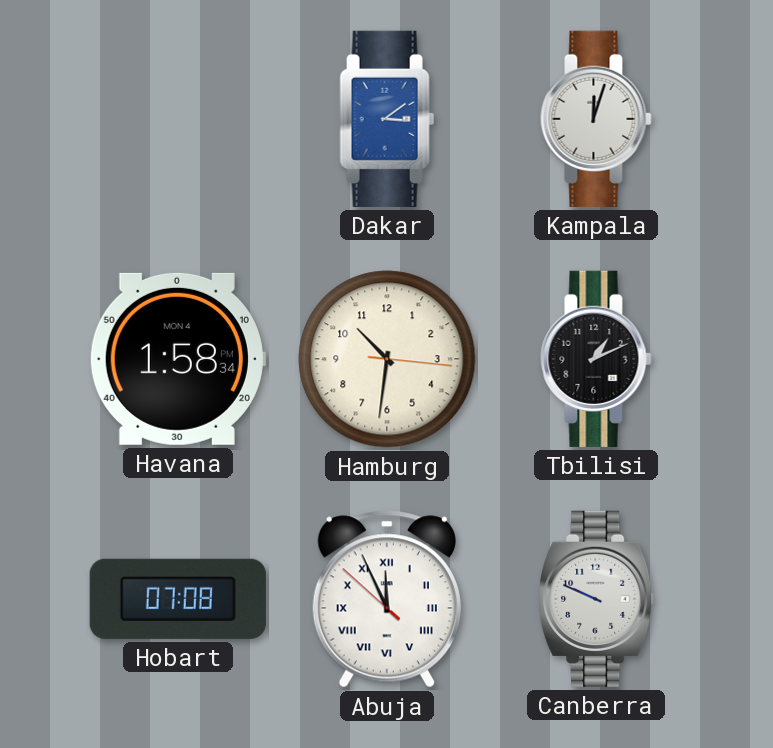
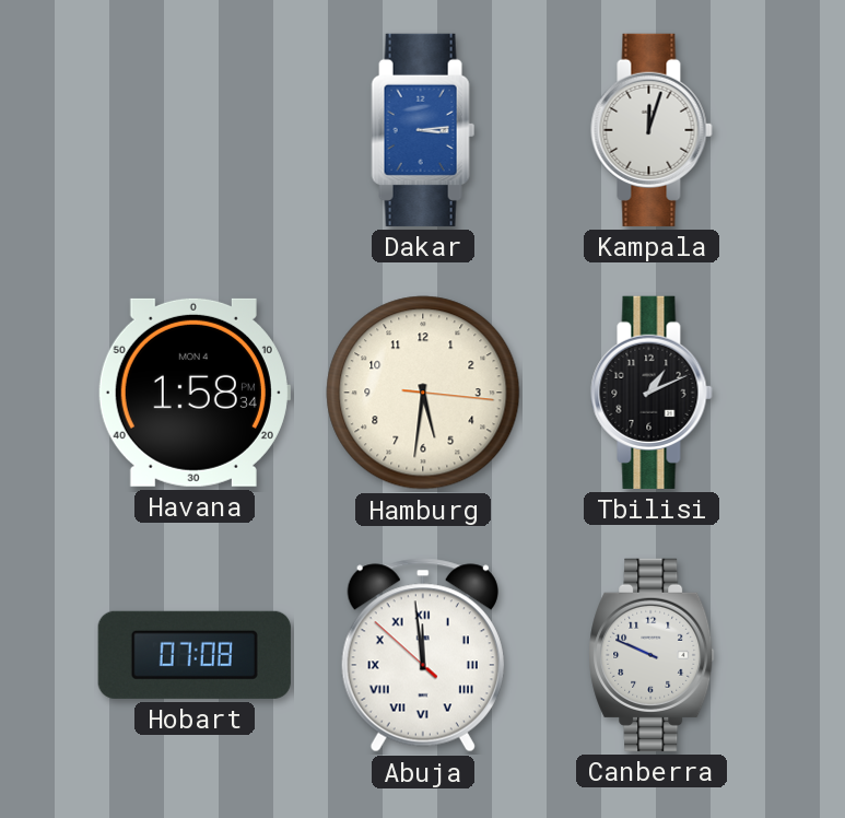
Dakar: 3:09 -> 3:14
Hamburg: 10:31 -> 5:31
Abuja: 11:55 -> 11:58
